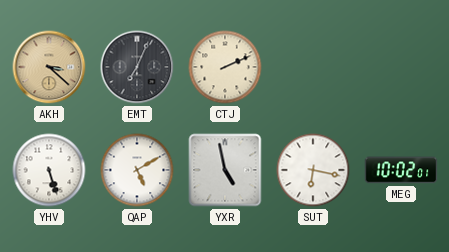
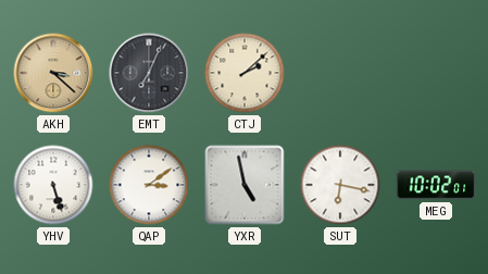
CTJ: 2:11 -> 2:08
QAP: 5:10 -> 3:09
